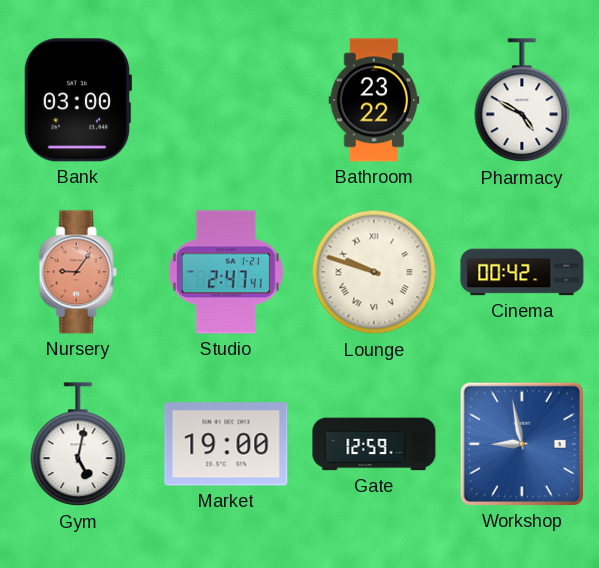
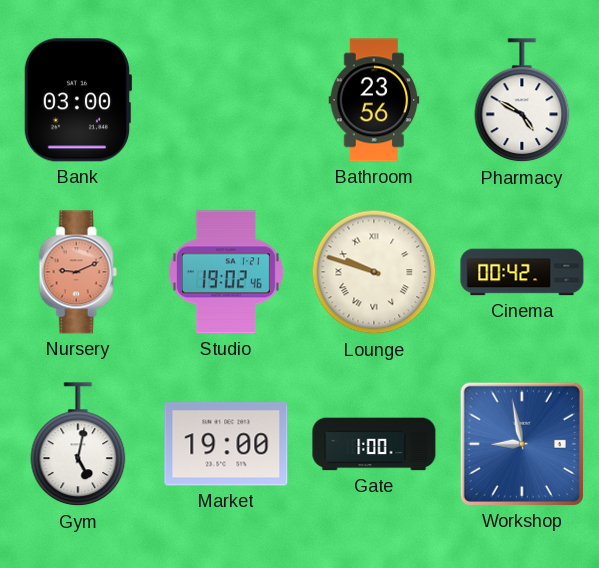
Bathroom: 23:22 -> 23:56
Nursery: 9:06 -> 9:11
Studio: 2:47 -> 19:02
Gate: 12:59 -> 1:00
